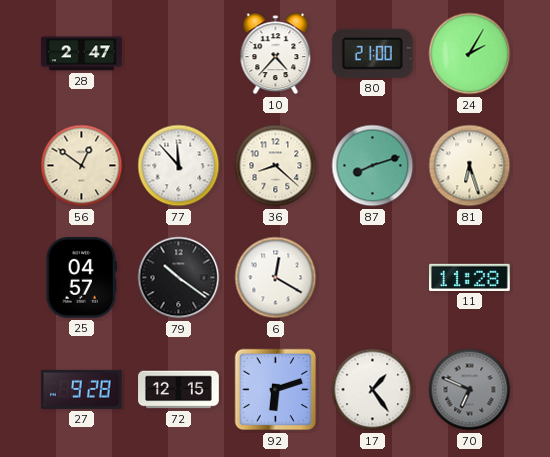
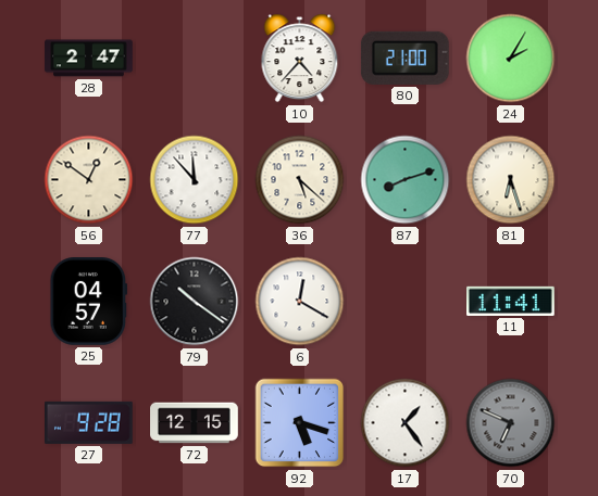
36: 8:22 -> 5:22
11: 11:28 -> 11:41
92: 6:12 -> 5:18
